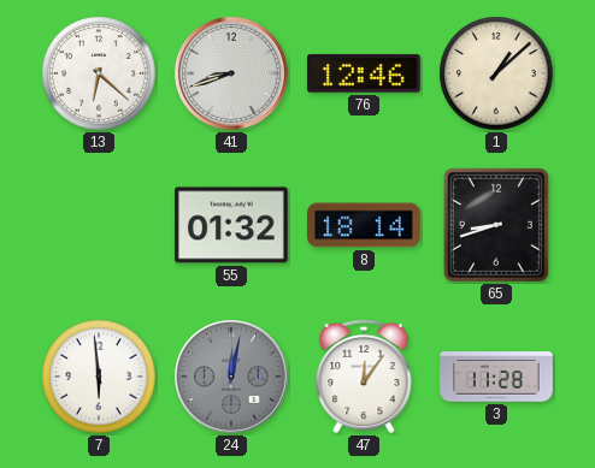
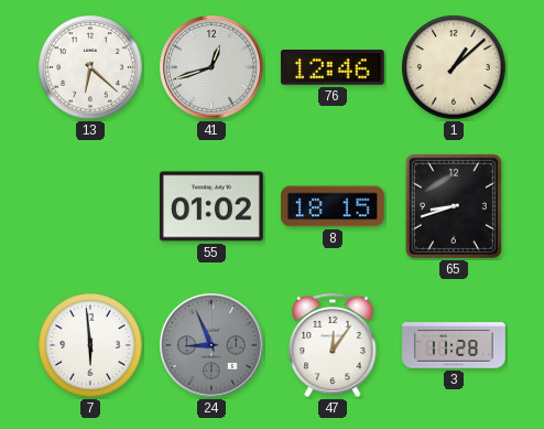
41: 8:42 -> 12:42
55: 01:32 -> 01:02
8: 18:14 -> 18:15
24: 12:02 -> 8:56
